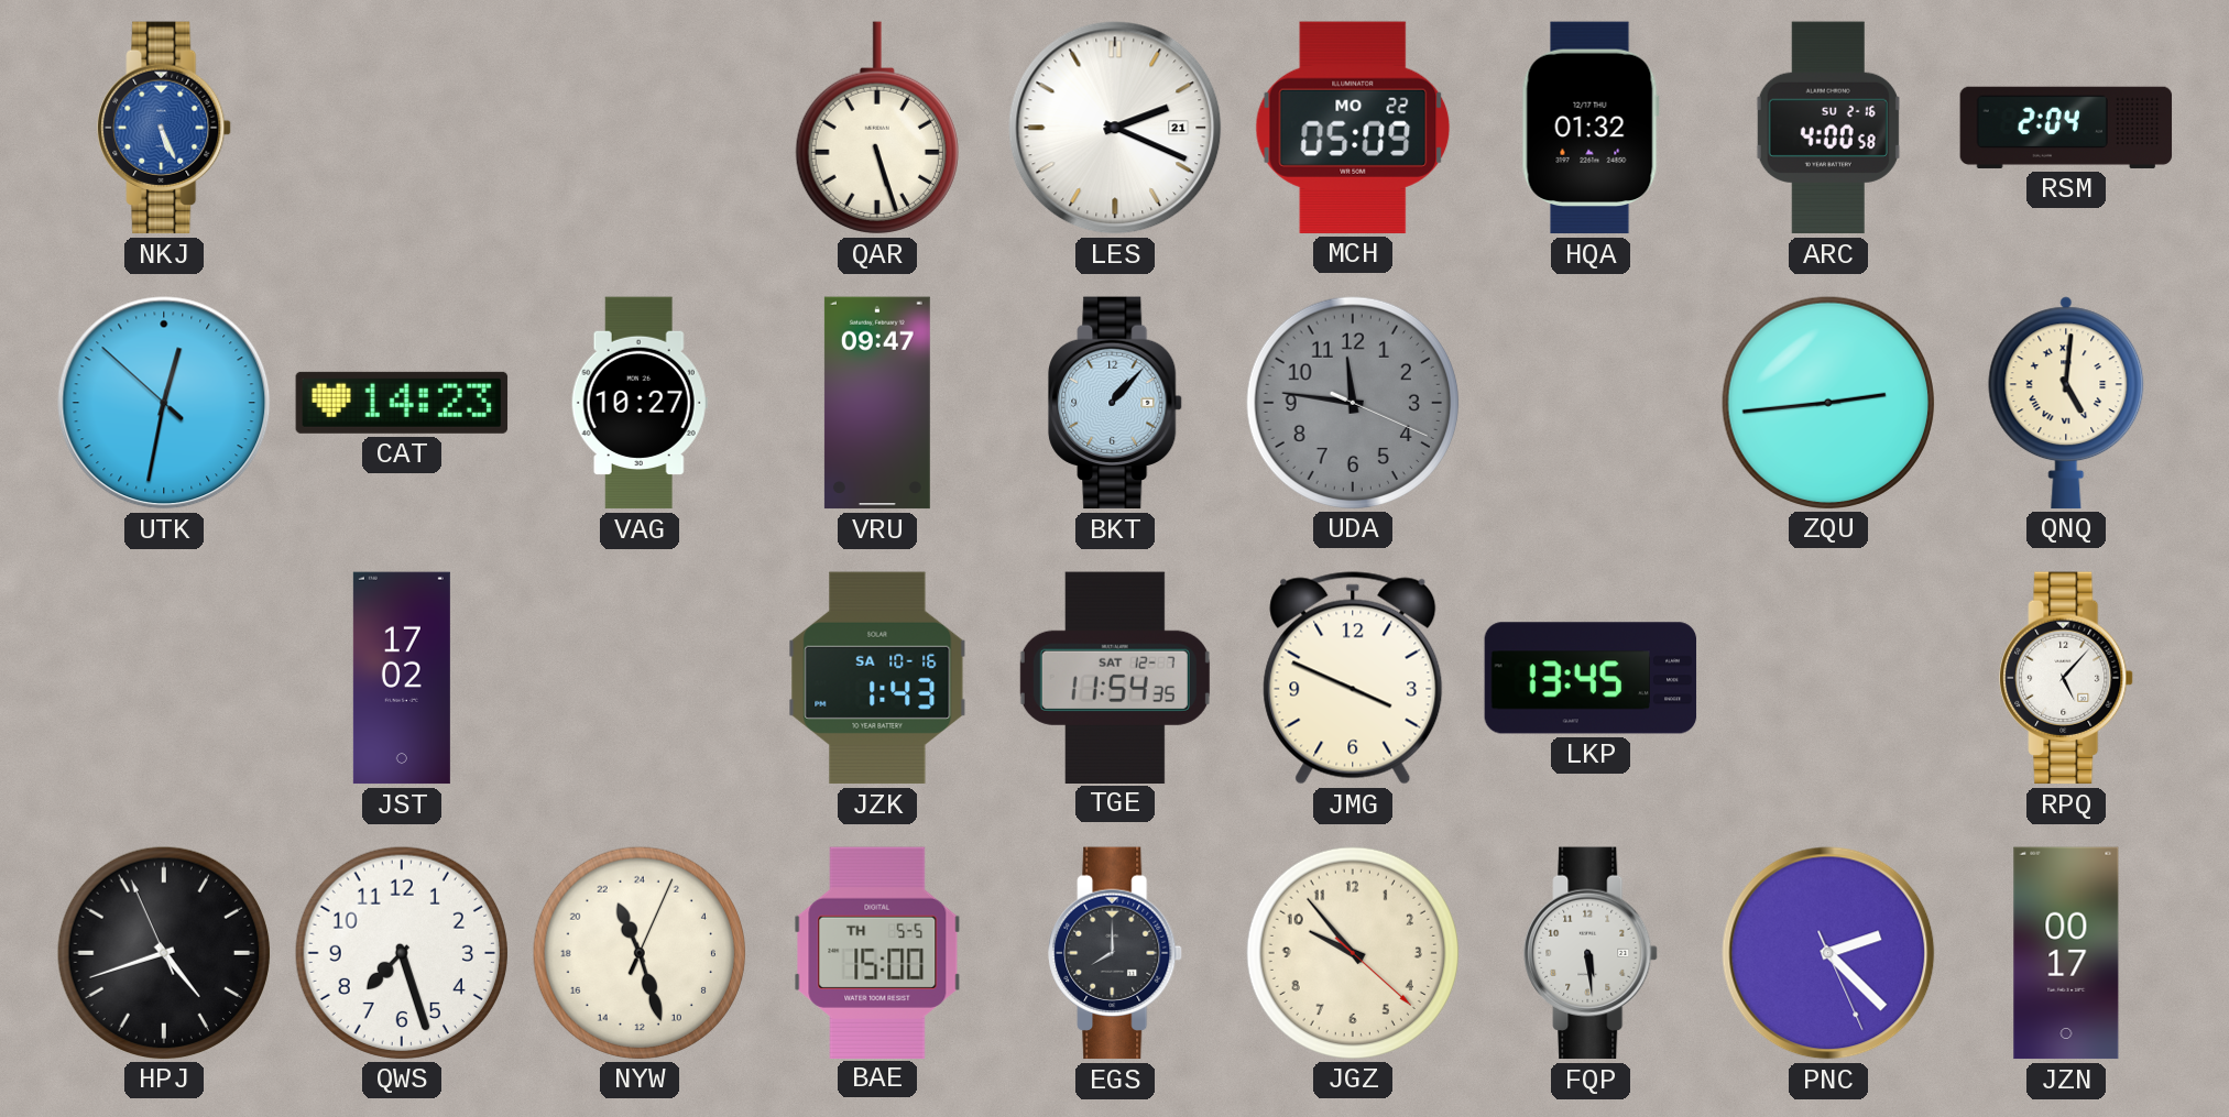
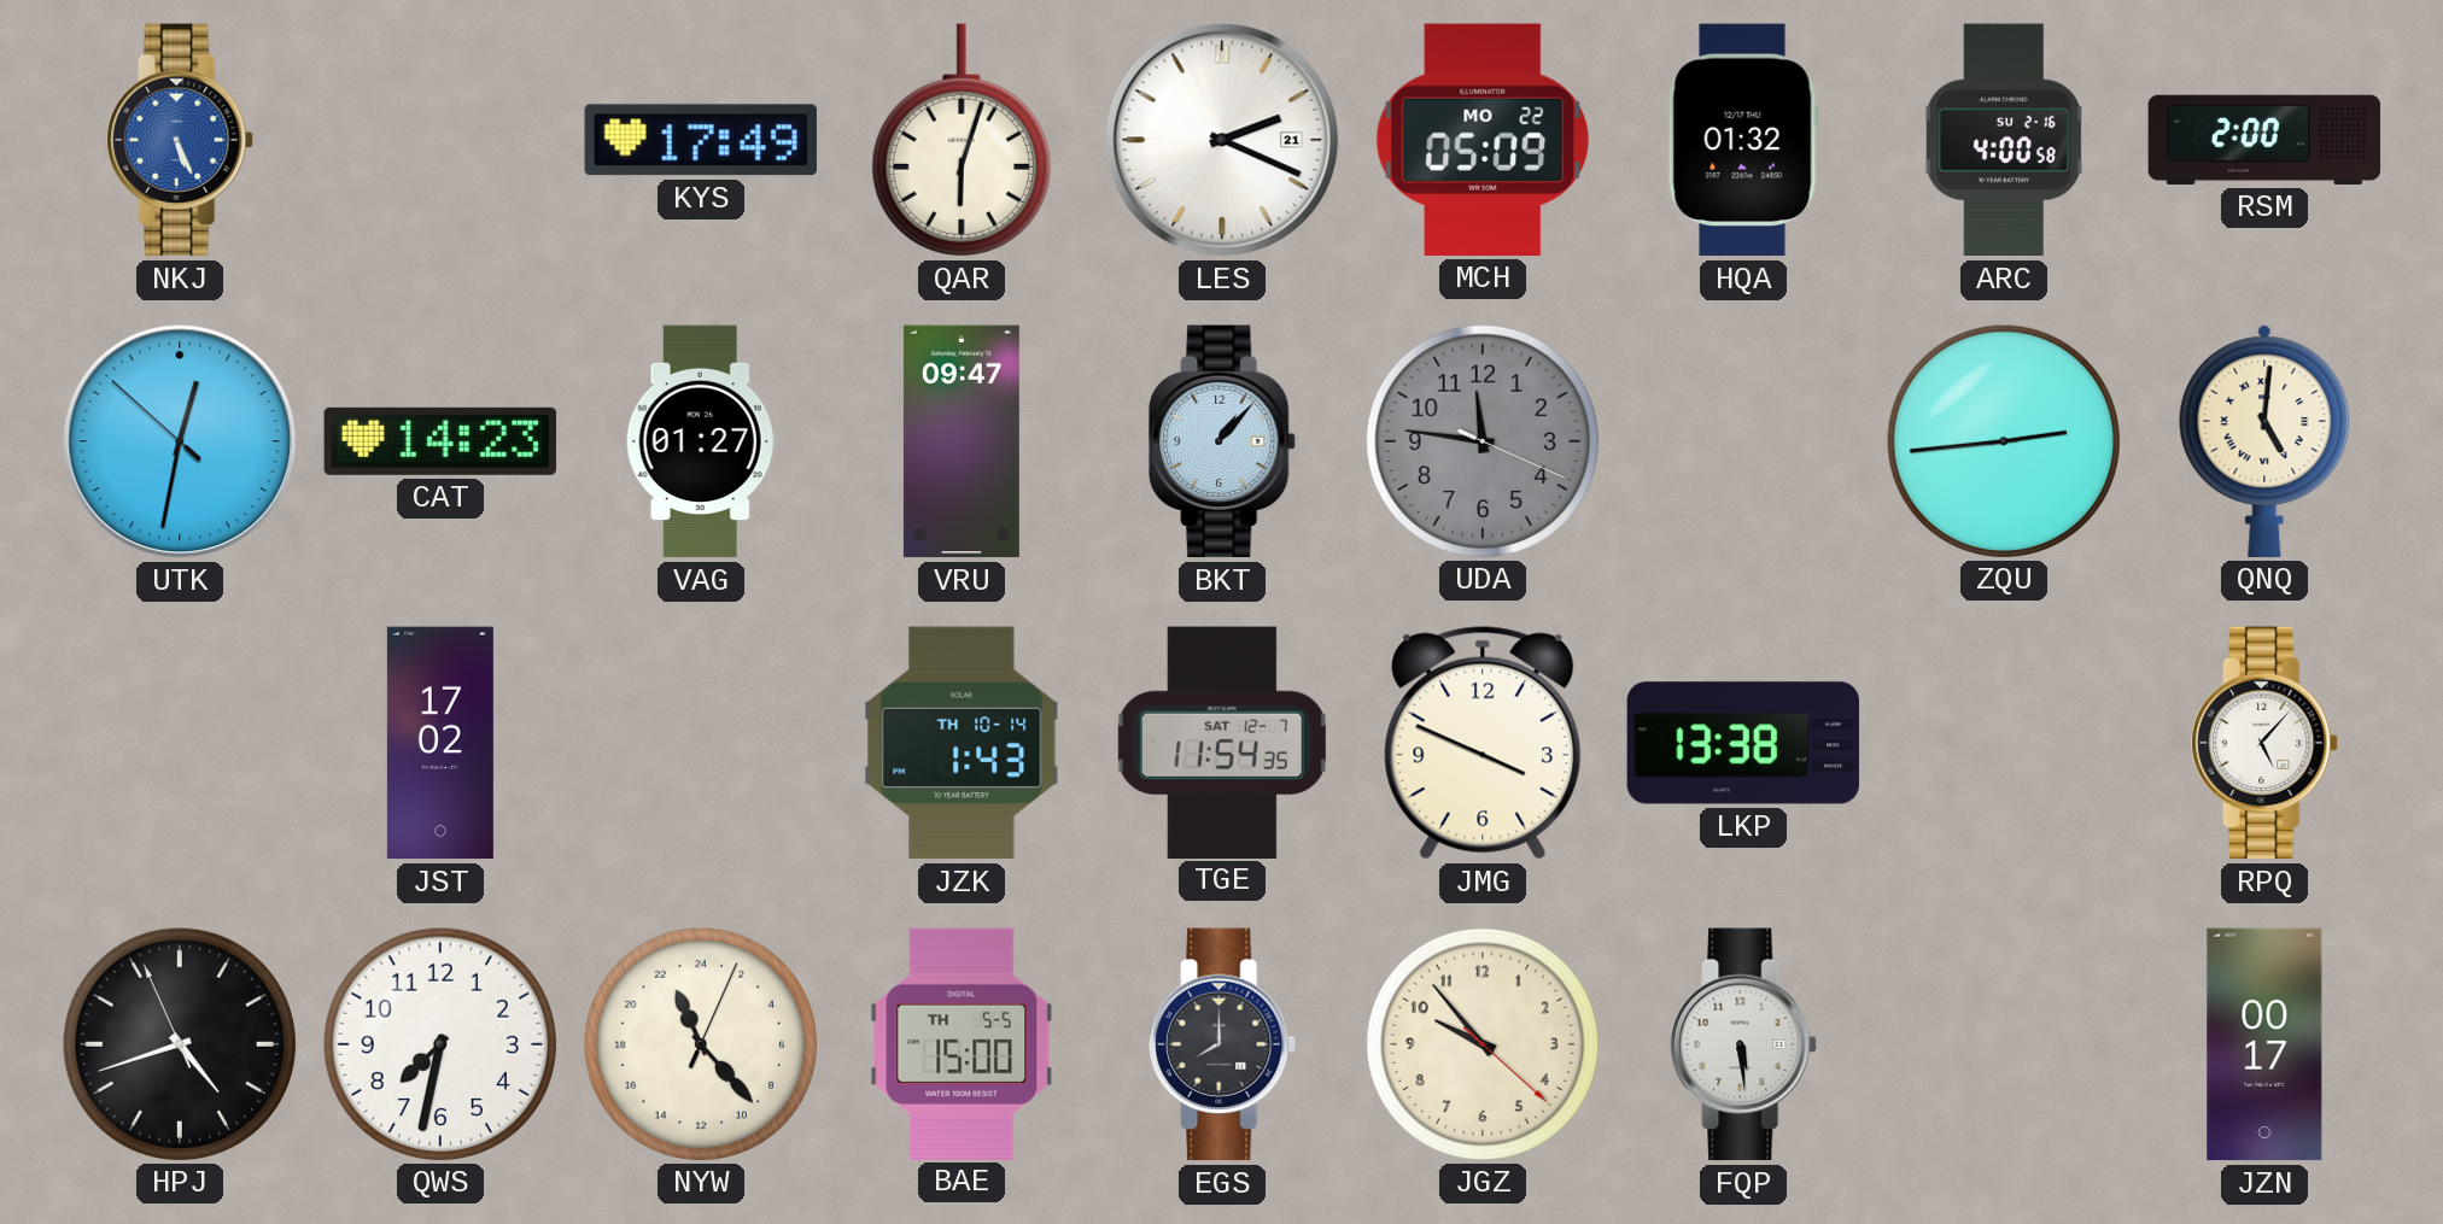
KYS: none -> 17:49
QAR: 5:27 -> 6:03
RSM: 2:04 -> 2:00
VAG: 10:27 -> 01:27
JZK date: SA 10-16 -> TH 10-14
LKP: 13:45 -> 13:38
QWS: 7:27 -> 7:32
NYW: 22:27 -> 22:23
PNC: 2:22 -> none
